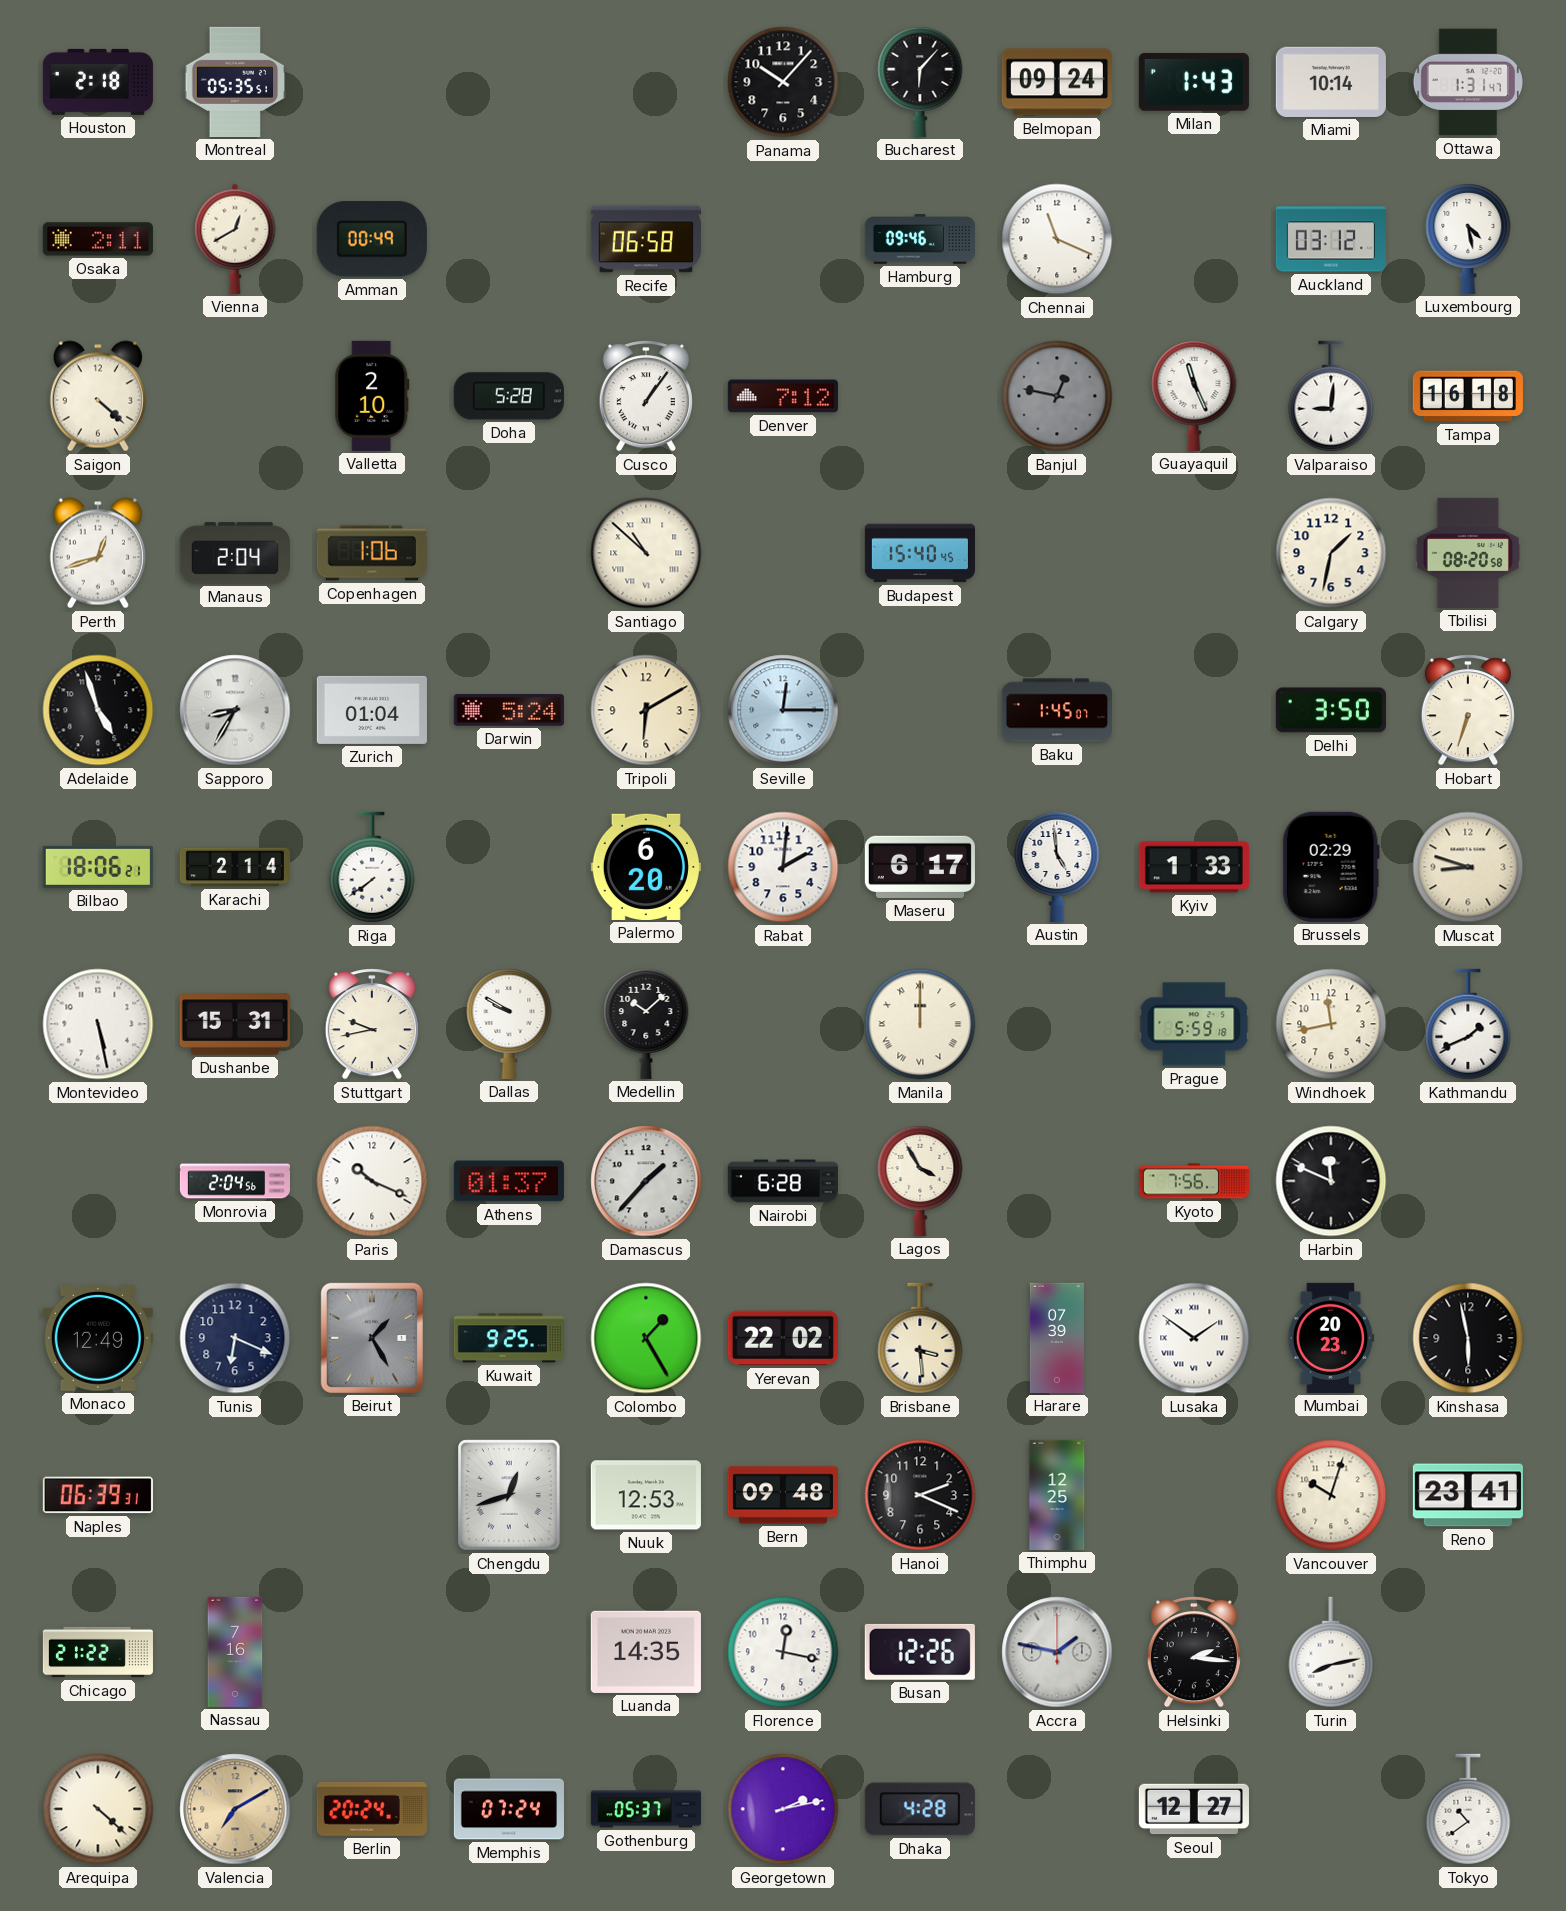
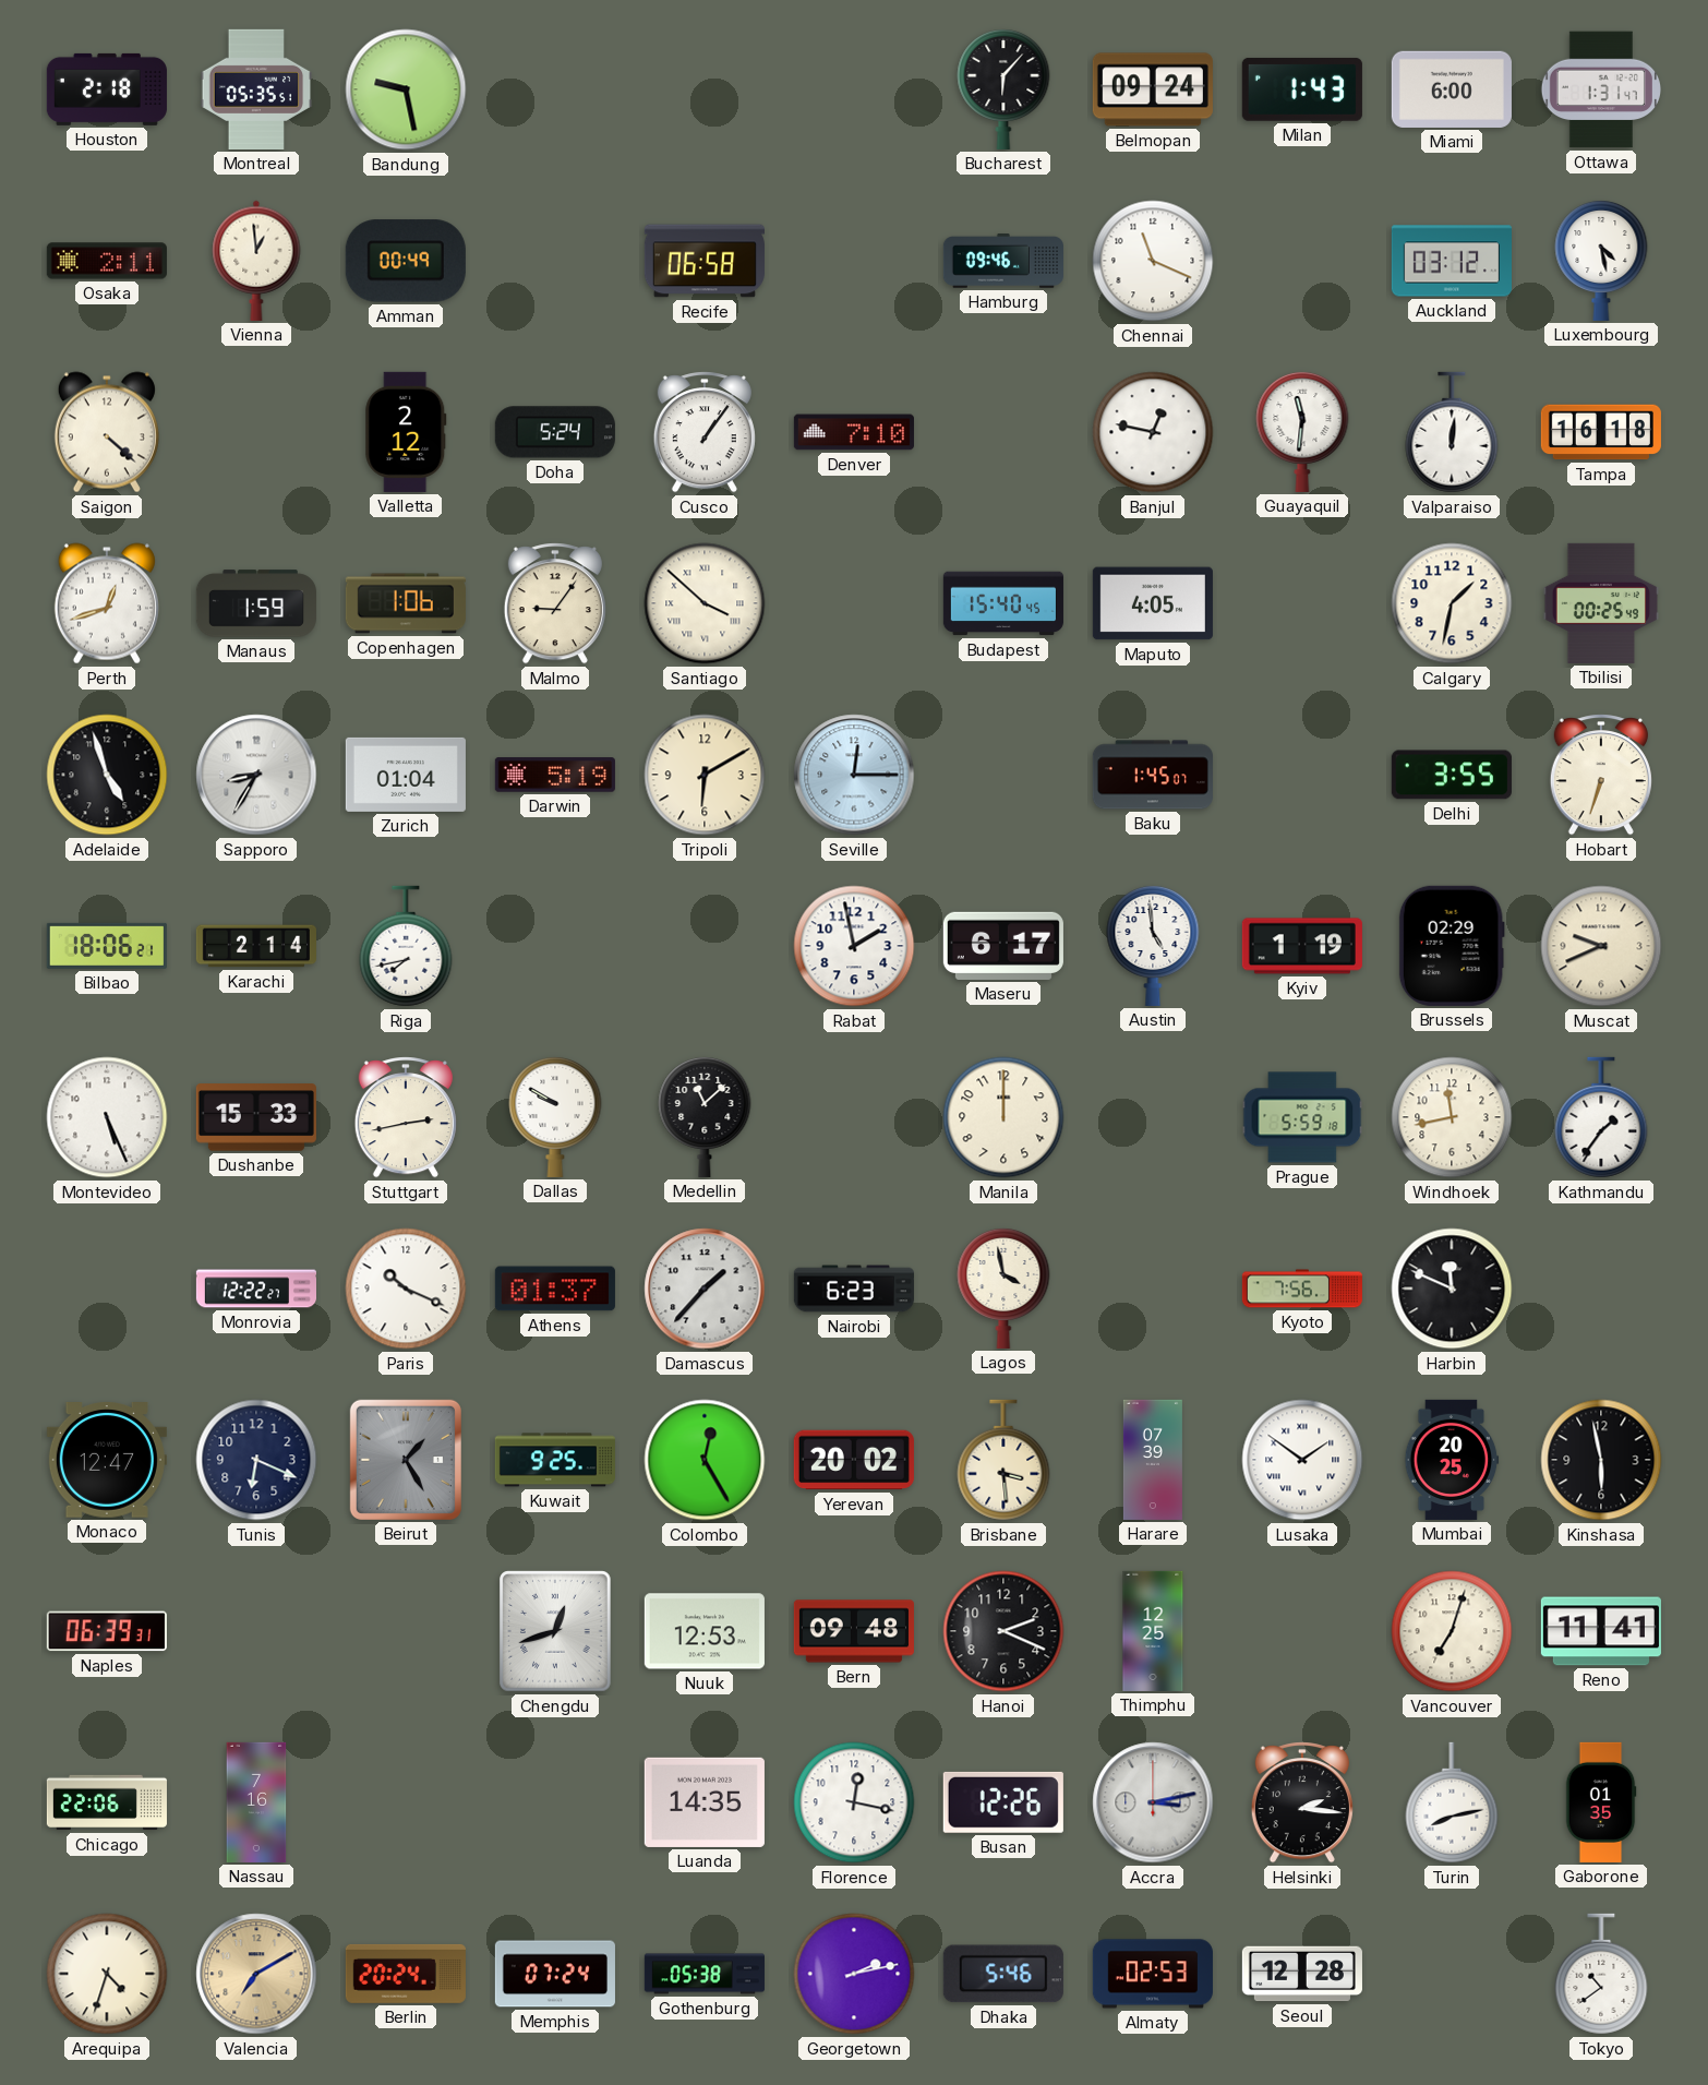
Bandung: none -> 9:28
Panama: 10:07 -> none
Miami: 10:14 -> 6:00
Vienna: 12:40 -> 12:59
Valletta: 2:10 -> 2:12
Doha: 5:28 -> 5:24
Denver: 7:12 -> 7:10
Banjul dial: grey -> white
Guayaquil: 11:26 -> 11:31
Valparaiso: 9:01 -> 12:01
Manaus: 2:04 -> 1:59
Malmo: none -> 9:06
Santiago: 10:52 -> 3:52
Maputo: none -> 4:05
Tbilisi: 08:20 -> 00:25
Darwin: 5:24 -> 5:19
Delhi: 3:50 -> 3:55
Riga: 7:39 -> 7:43
Palermo: 6:20 -> none
Rabat: 2:01 -> 1:58
Kyiv: 1:33 -> 1:19
Muscat: 8:48 -> 9:41
Montevideo: 5:28 -> 5:26
Dushanbe: 15:31 -> 15:33
Stuttgart: 9:43 -> 2:43
Medellin: 10:08 -> 11:08
Manila numerals: Roman -> Arabic
Kathmandu: 1:41 -> 1:36
Monrovia: 2:04 -> 12:22
Nairobi: 6:28 -> 6:23
Lagos: 3:55 -> 3:58
Monaco: 12:49 -> 12:47
Colombo: 1:25 -> 12:25
Yerevan: 22:02 -> 20:02
Mumbai: 20:23 -> 20:25
Vancouver: 10:03 -> 7:03
Reno: 23:41 -> 11:41
Chicago: 21:22 -> 22:06
Accra: 1:47 -> 3:13
Gaborone: none -> 01:35
Arequipa: 4:22 -> 4:33
Gothenburg: 05:37 -> 05:38
Dhaka: 4:28 -> 5:46
Almaty: none -> 02:53
Seoul: 12:27 -> 12:28
